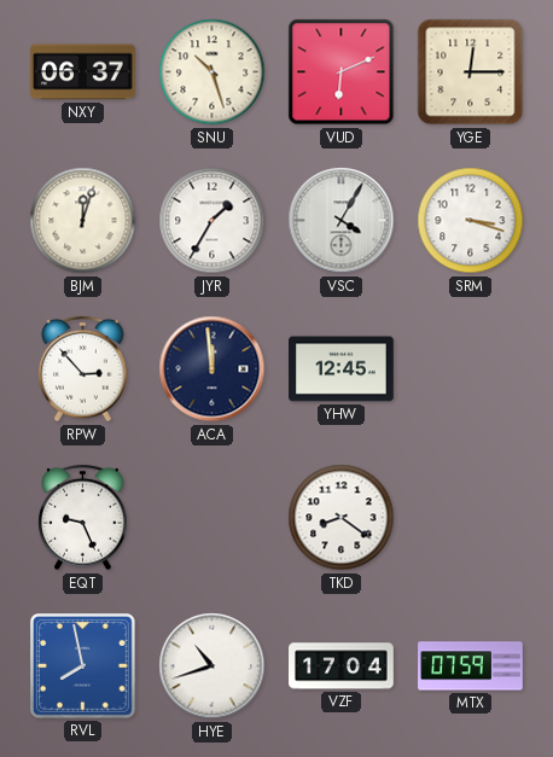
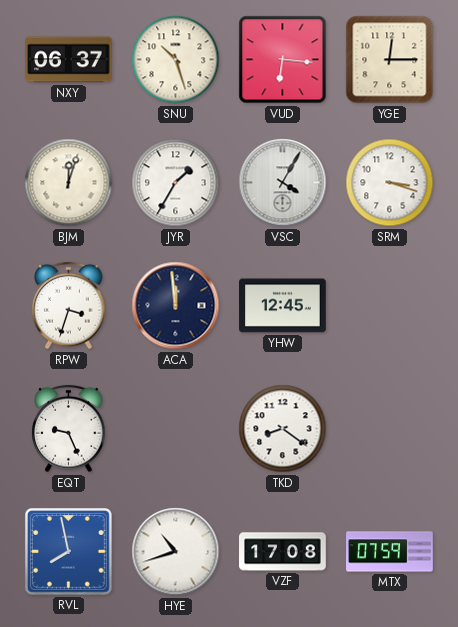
VUD: 6:11 -> 6:16
RPW: 2:53 -> 3:33
VZF: 17:04 -> 17:08
